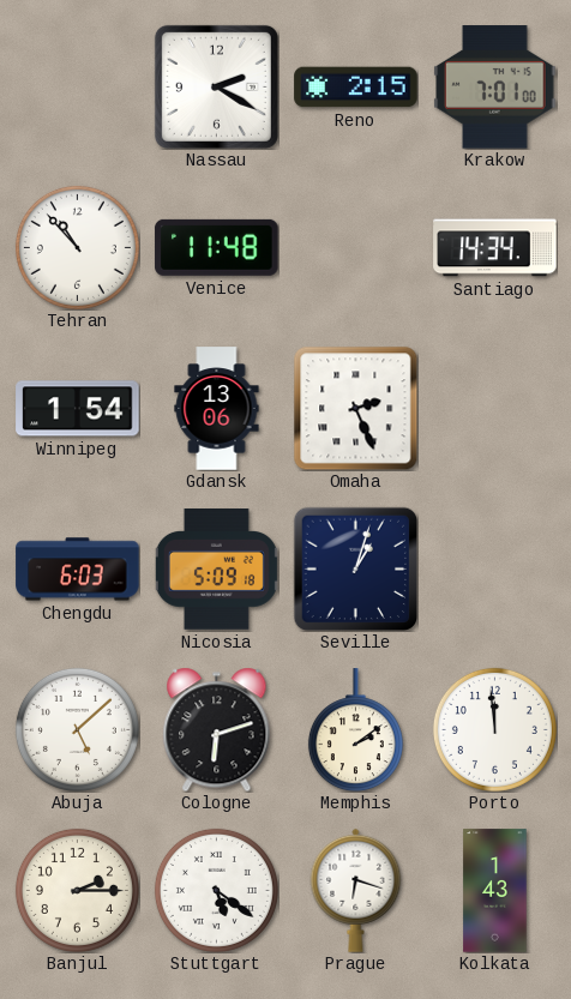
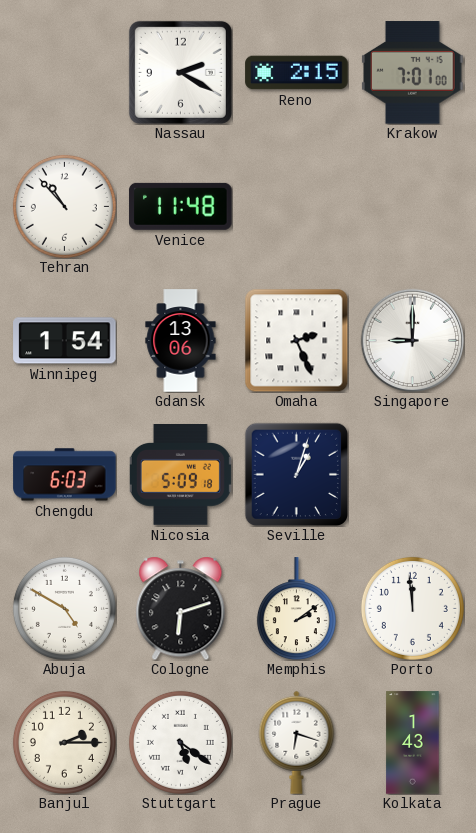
Santiago: 14:34 -> none
Singapore: none -> 9:00
Abuja: 5:08 -> 4:50
